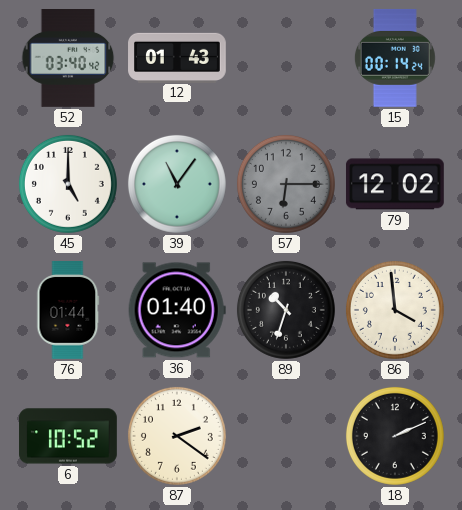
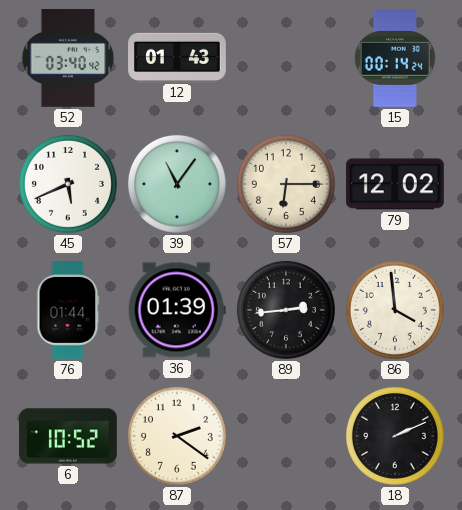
45: 5:00 -> 5:41
57 dial: grey -> cream
36: 01:40 -> 01:39
89: 10:33 -> 2:44
